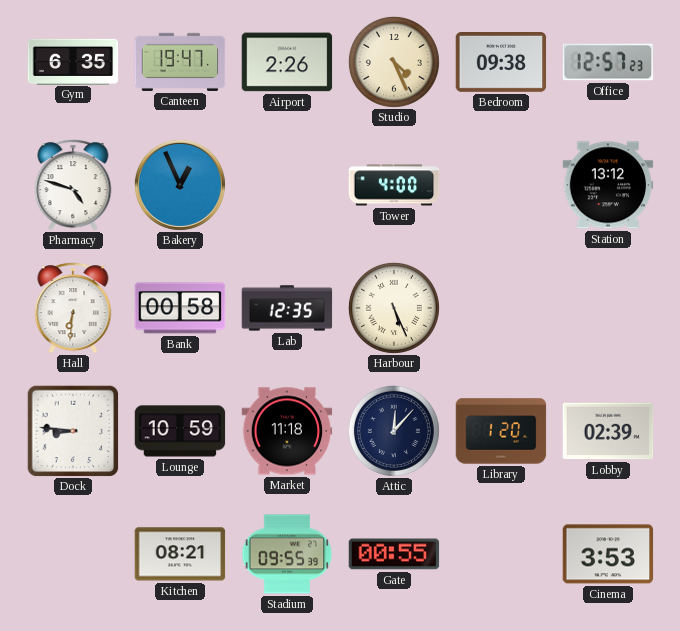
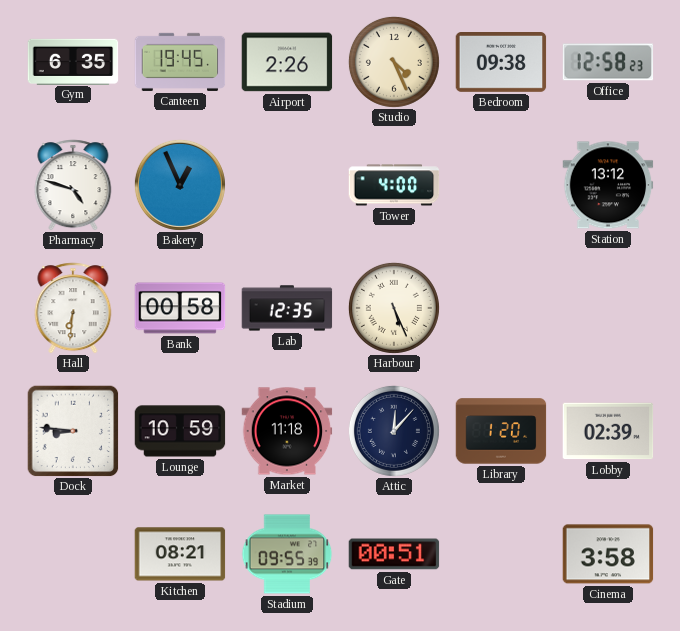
Canteen: 19:47 -> 19:45
Office: 12:57 -> 12:58
Gate: 00:55 -> 00:51
Cinema: 3:53 -> 3:58
